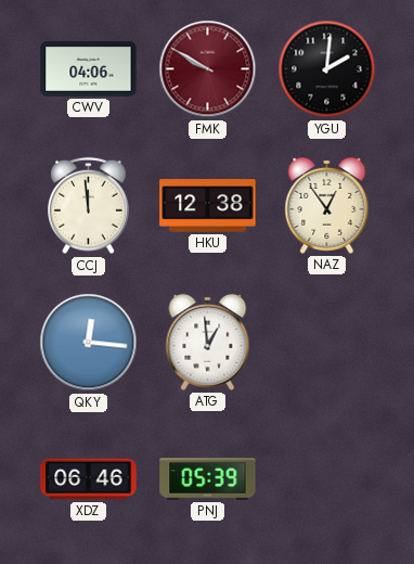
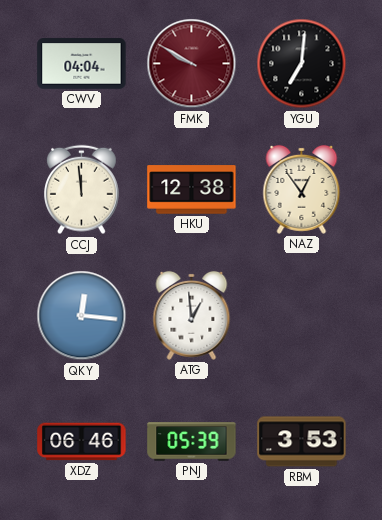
CWV: 04:06 -> 04:04
YGU: 2:01 -> 7:01
RBM: none -> 3:53
